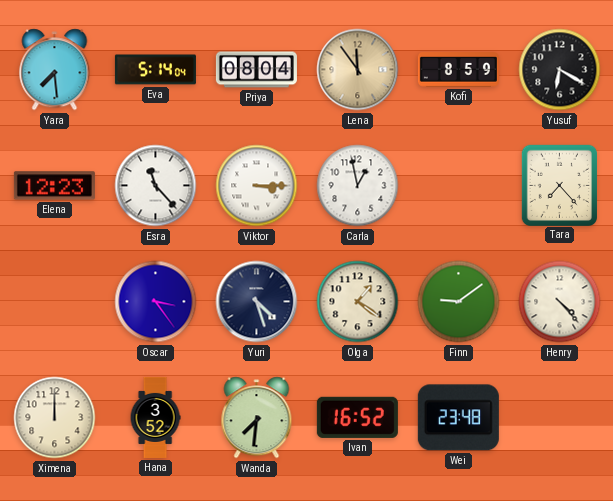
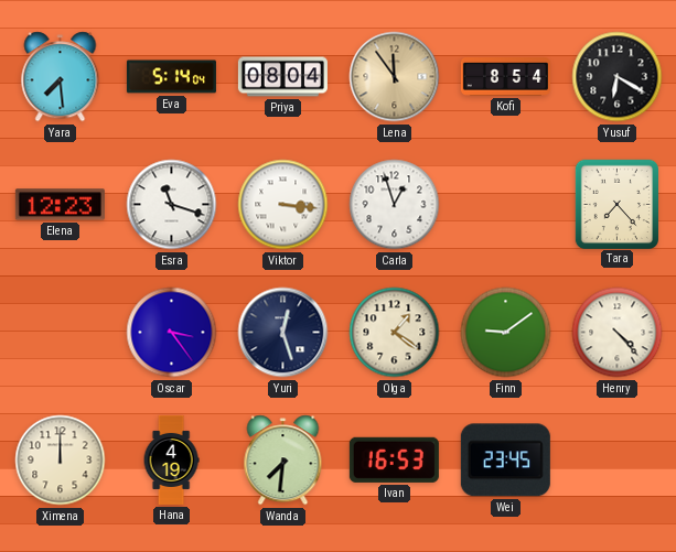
Kofi: 8:59 -> 8:54
Esra: 11:23 -> 11:18
Viktor: 3:15 -> 3:16
Carla: 12:58 -> 12:57
Yuri: 4:27 -> 12:27
Hana: 3:52 -> 4:19
Ivan: 16:52 -> 16:53
Wei: 23:48 -> 23:45
